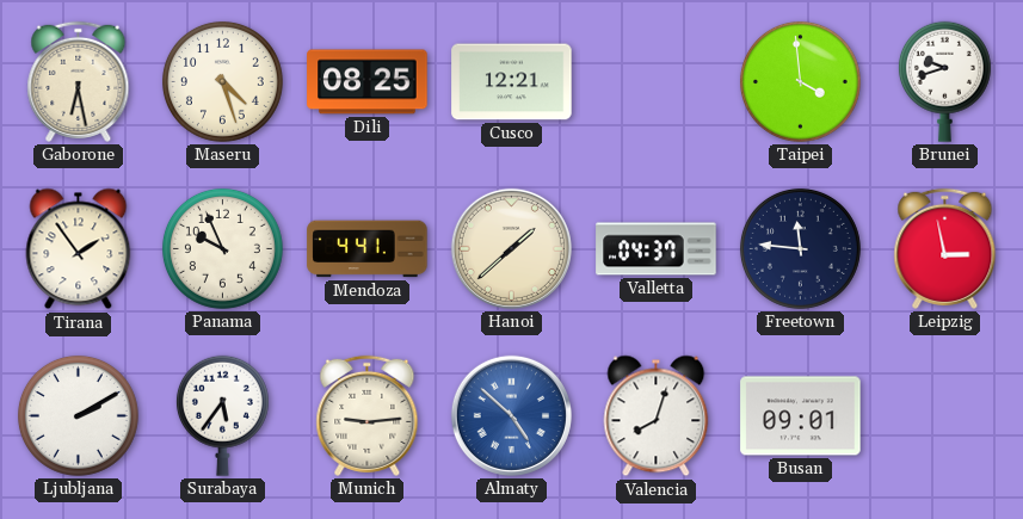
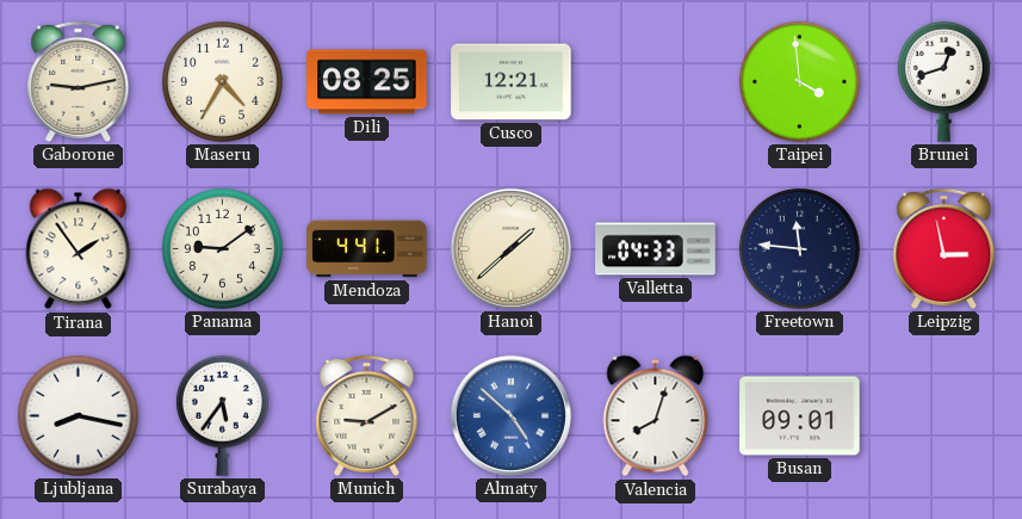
Gaborone: 6:28 -> 9:13
Maseru: 4:27 -> 4:35
Brunei: 9:42 -> 12:42
Panama: 9:56 -> 9:09
Valletta: 04:37 -> 04:33
Ljubljana: 2:10 -> 8:17
Munich: 9:14 -> 9:10
